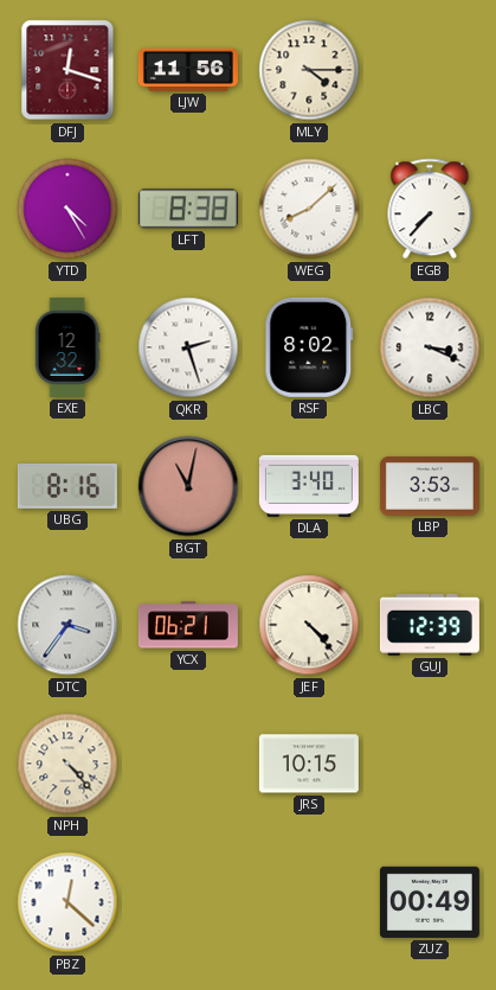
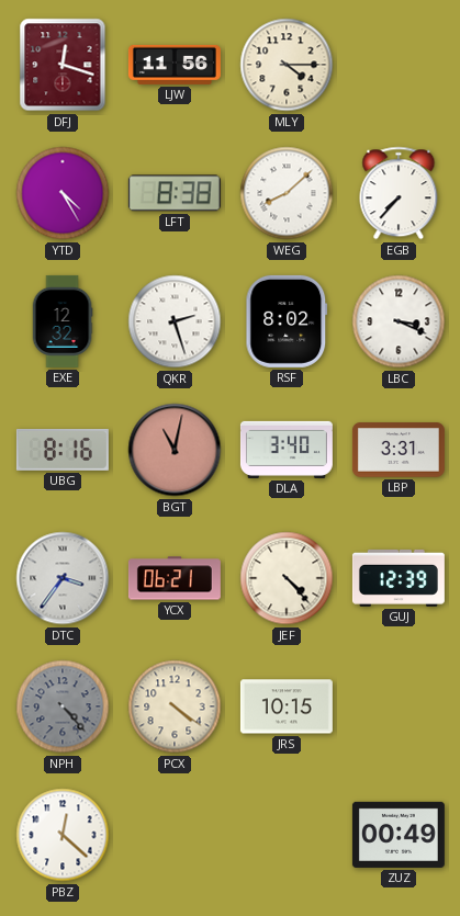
LBP: 3:53 -> 3:31
NPH dial: cream -> grey
PCX: none -> 4:21
